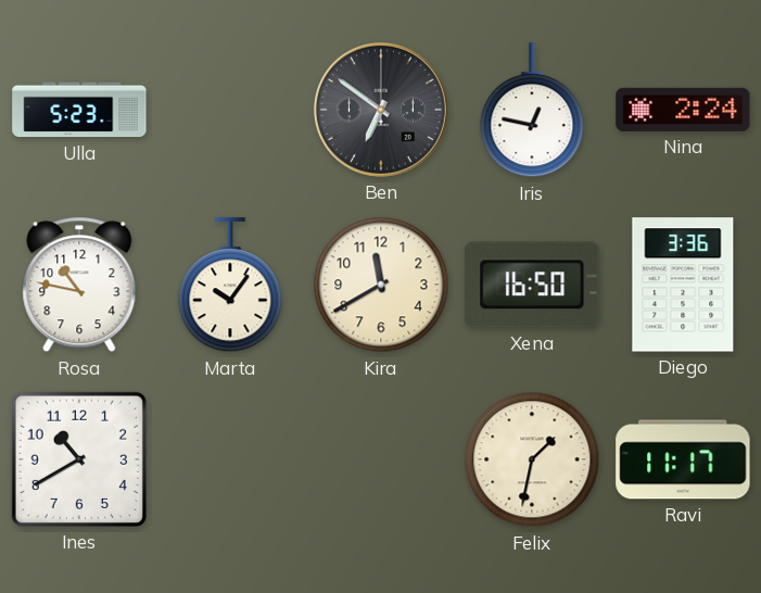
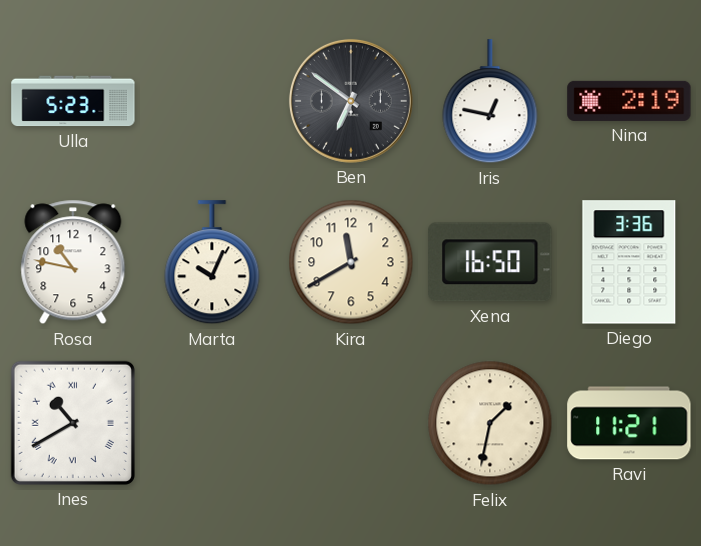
Nina: 2:24 -> 2:19
Marta: 10:06 -> 10:04
Ines numerals: Arabic -> Roman
Ravi: 11:17 -> 11:21
